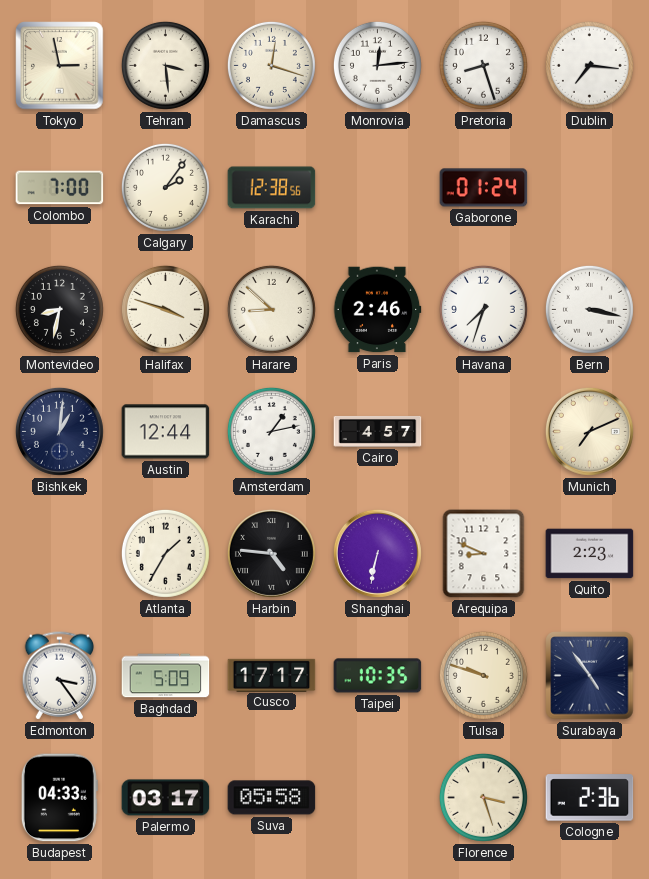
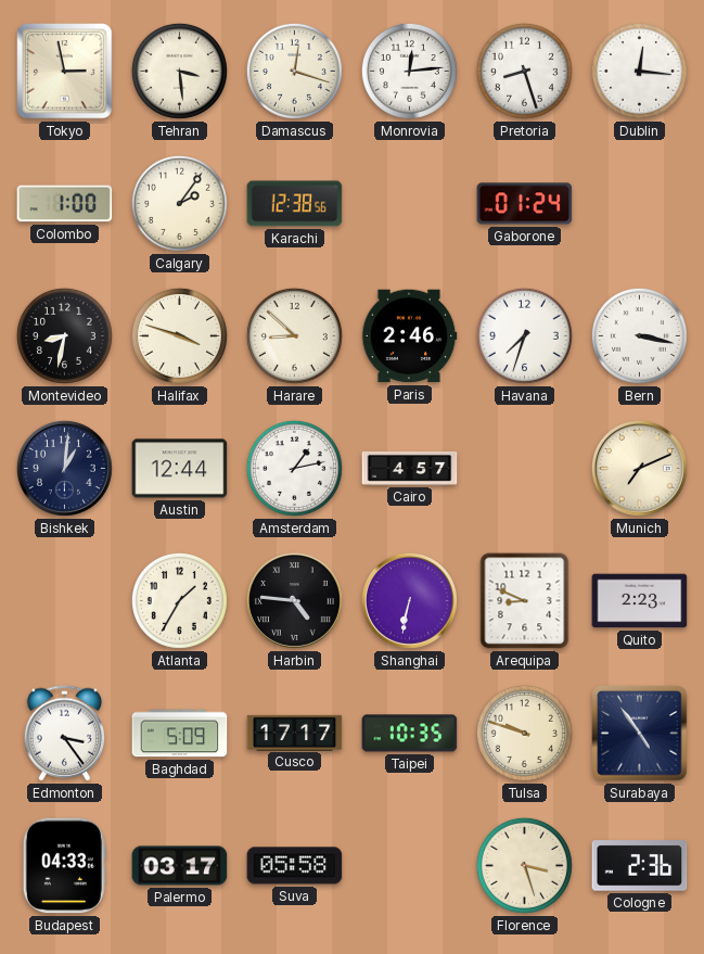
Dublin: 7:16 -> 12:16
Colombo: 7:00 -> 1:00
